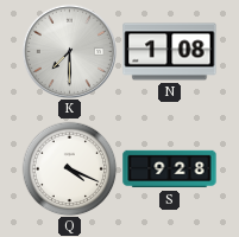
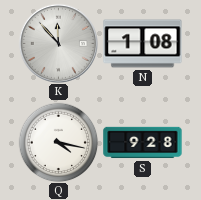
K: 7:30 -> 11:53
Q: 4:19 -> 4:17
